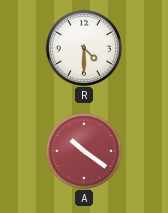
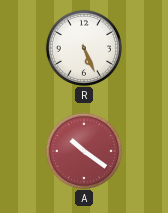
R: 4:30 -> 5:26
